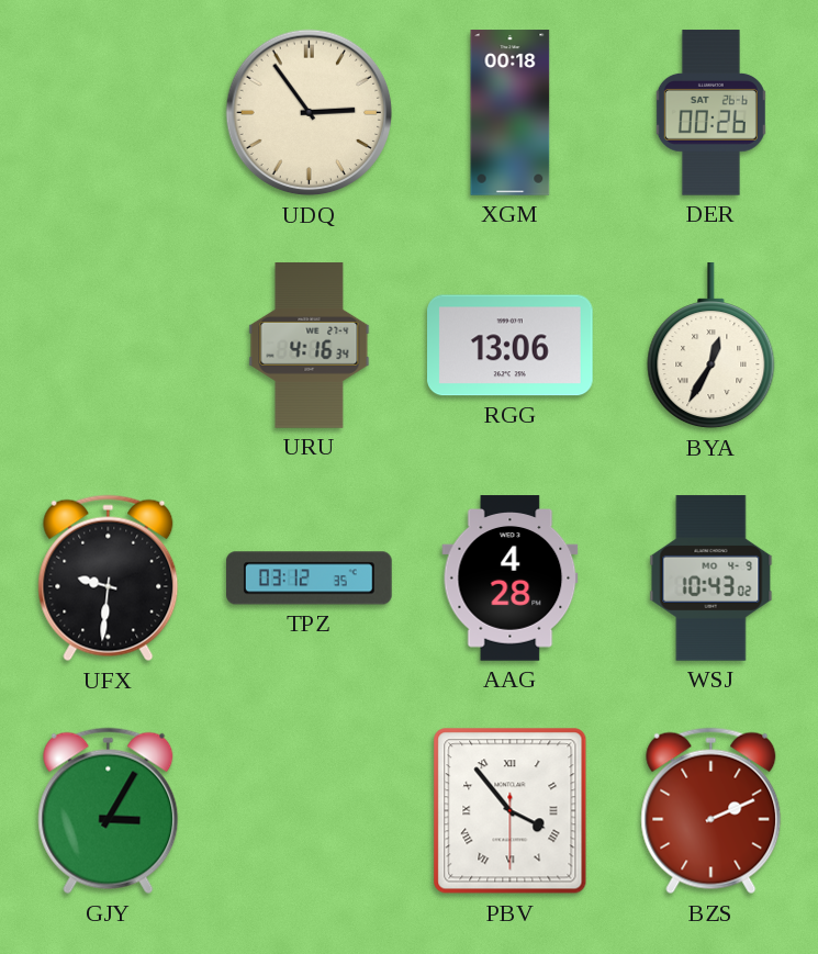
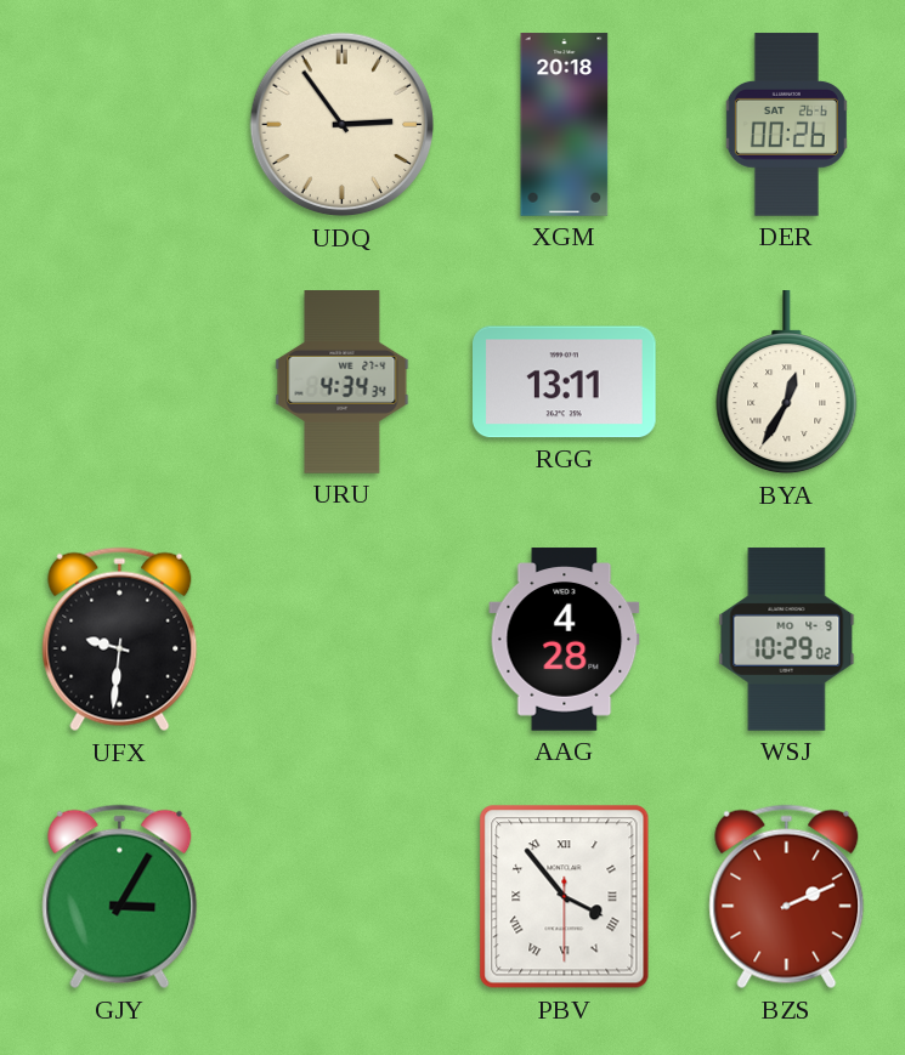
XGM: 00:18 -> 20:18
URU: 4:16 -> 4:34
RGG: 13:06 -> 13:11
TPZ: 03:12 -> none
WSJ: 10:43 -> 10:29
